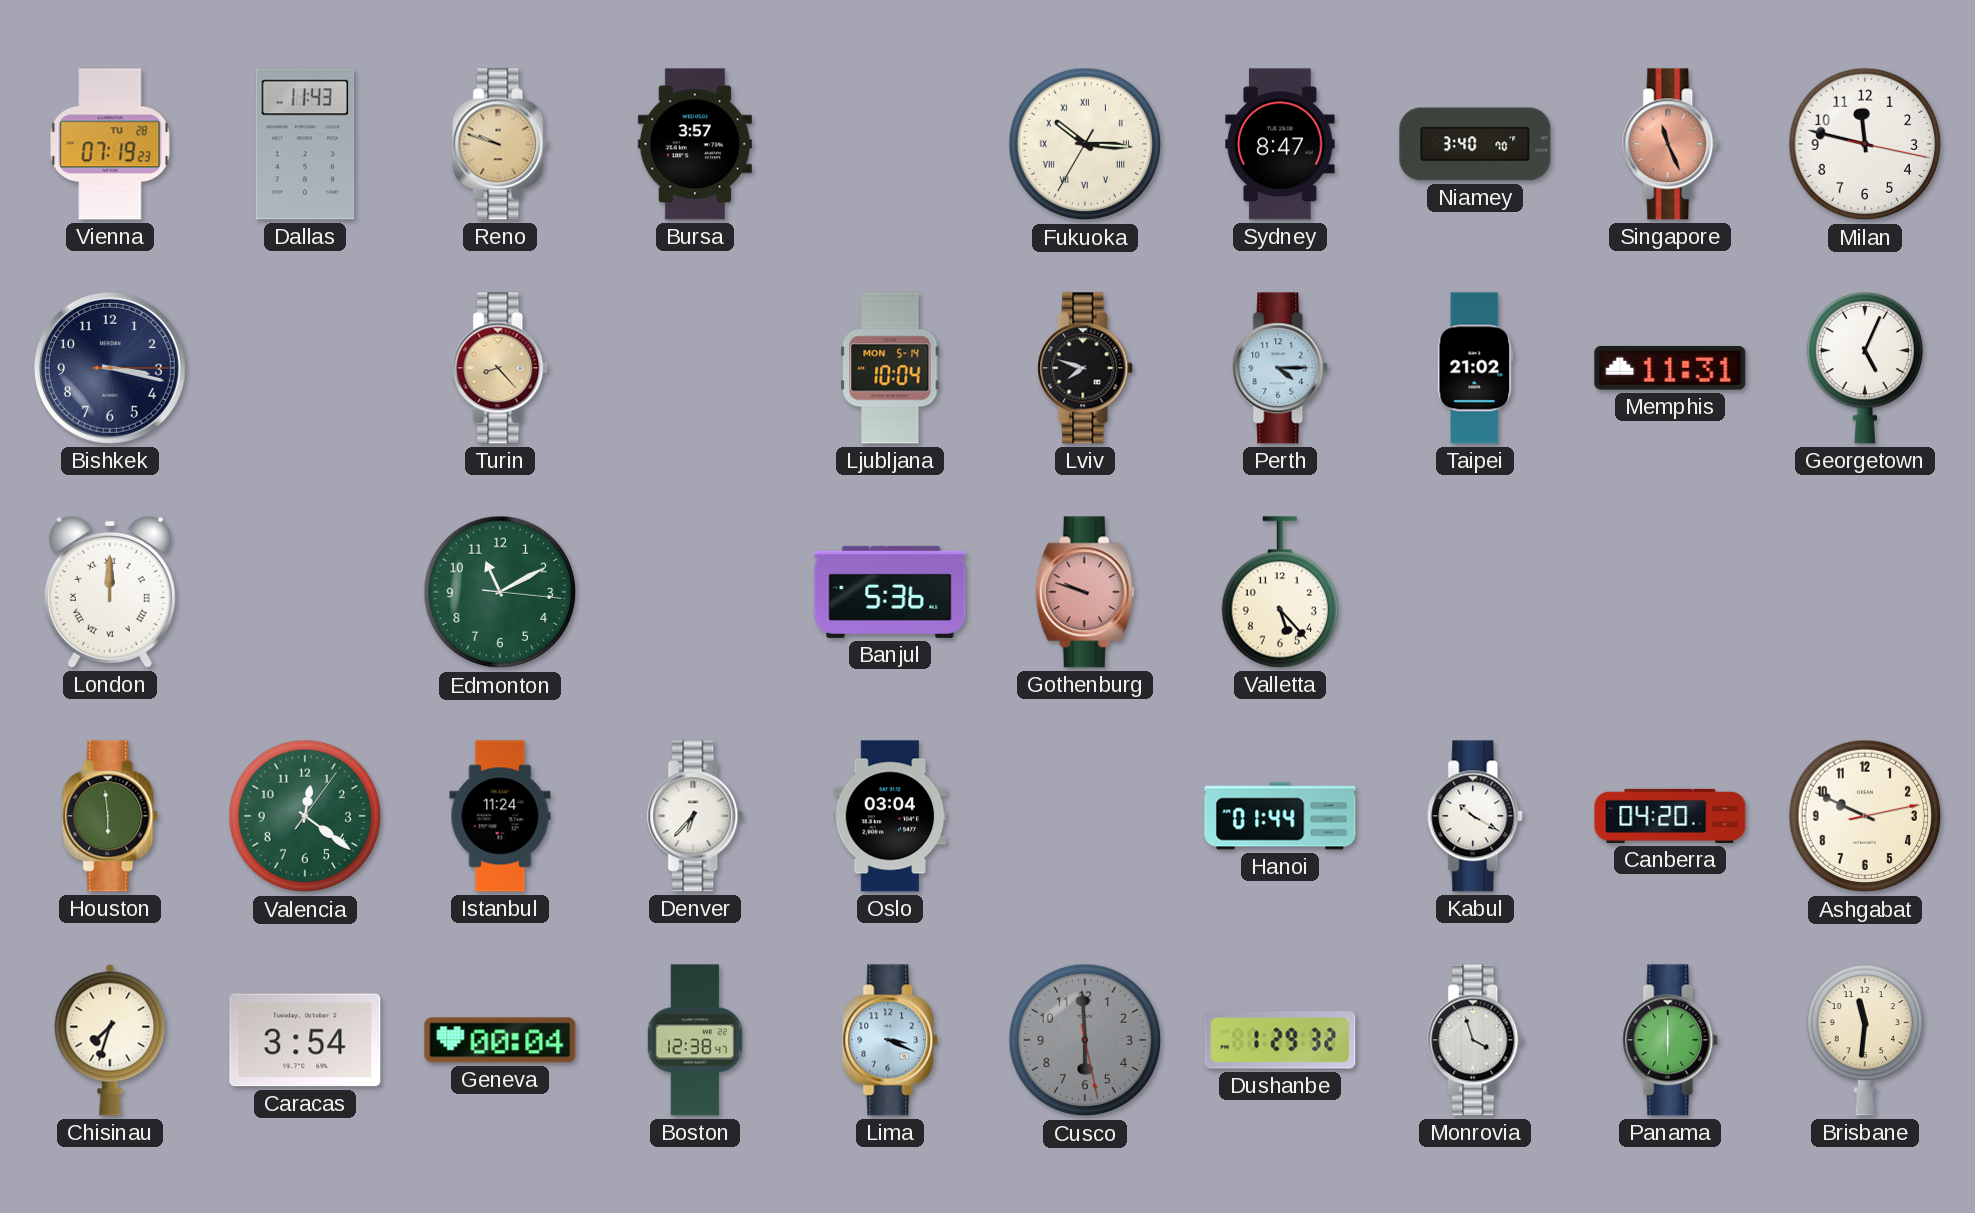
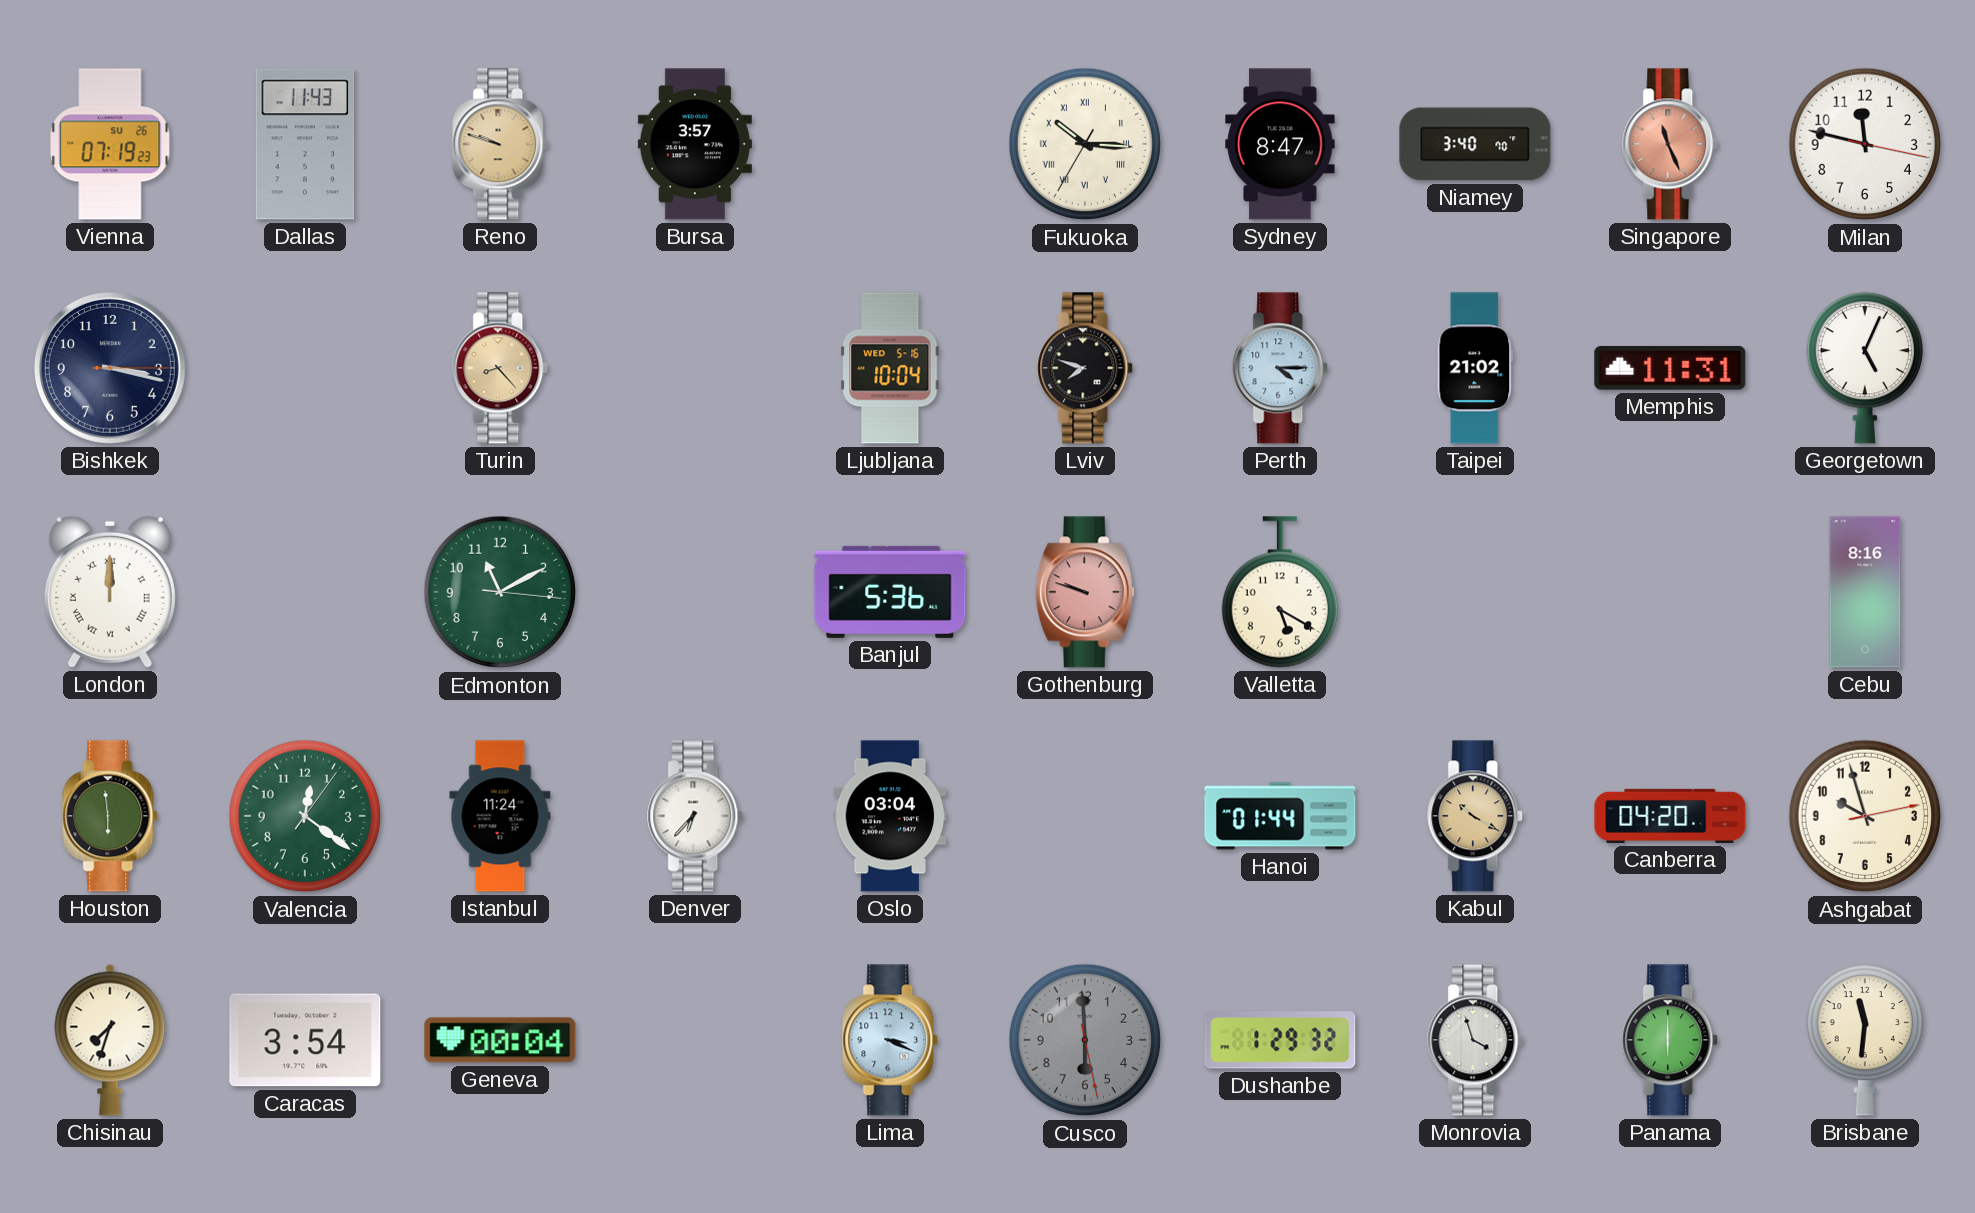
Vienna date: TU 28 -> SU 26
Ljubljana date: MON 5-14 -> WED 5-16
Valletta: 5:23 -> 5:20
Cebu: none -> 8:16
Kabul dial: white -> champagne
Ashgabat: 9:49 -> 9:57
Boston: 12:38 -> none
